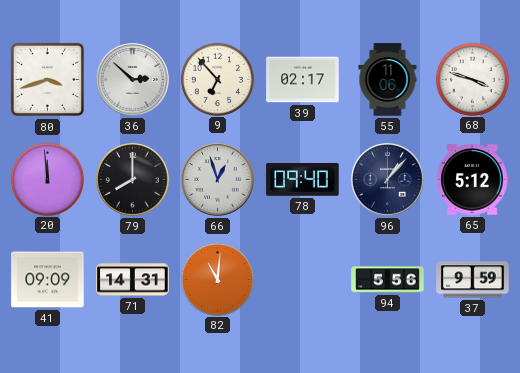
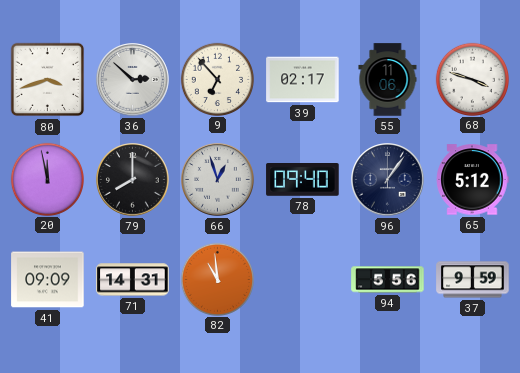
20: 11:59 -> 11:58
96: 1:07 -> 1:06
82: 11:01 -> 10:59
